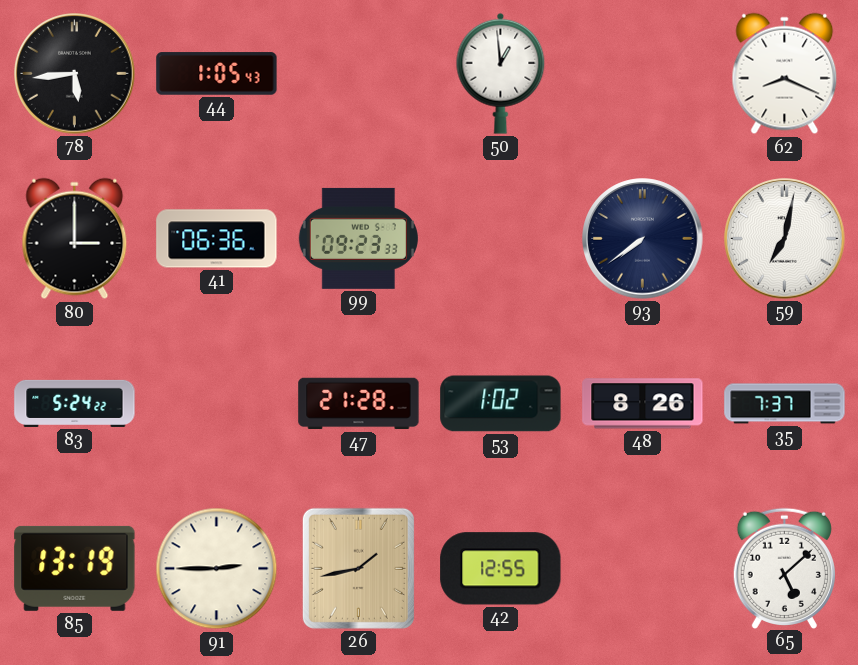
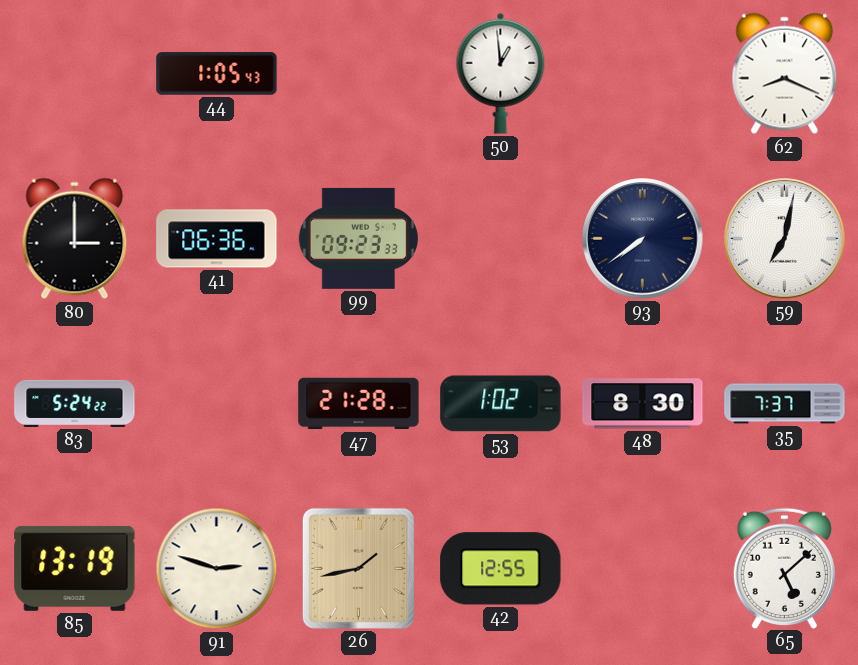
78: 5:44 -> none
48: 8:26 -> 8:30
91: 2:45 -> 2:48
